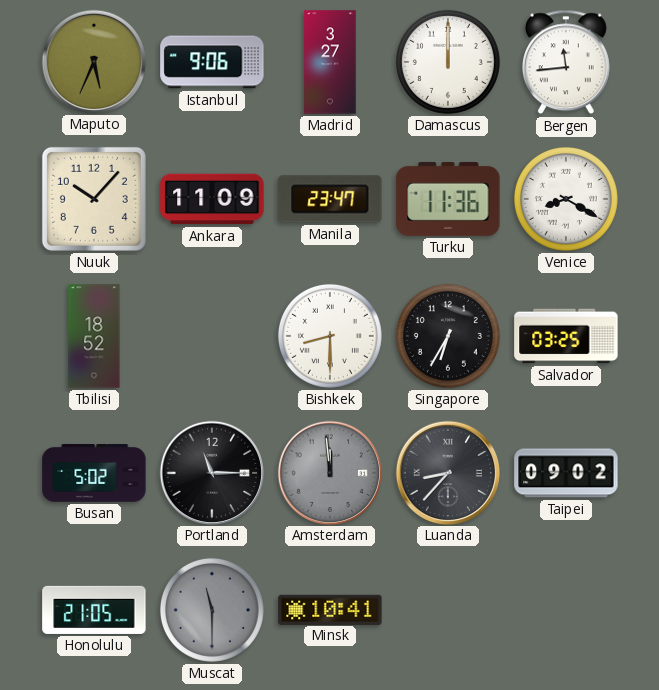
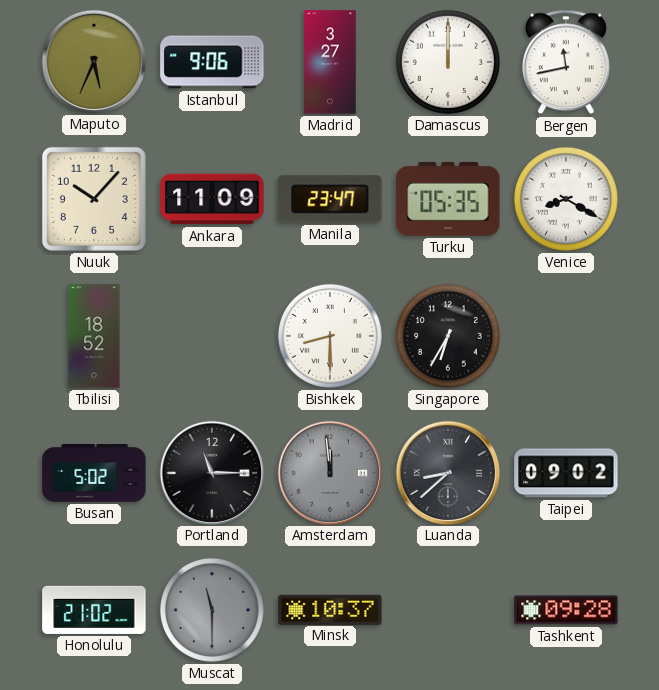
Bergen: 11:44 -> 11:43
Turku: 11:36 -> 05:35
Salvador: 03:25 -> none
Luanda: 8:37 -> 8:38
Honolulu: 21:05 -> 21:02
Minsk: 10:41 -> 10:37
Tashkent: none -> 09:28
